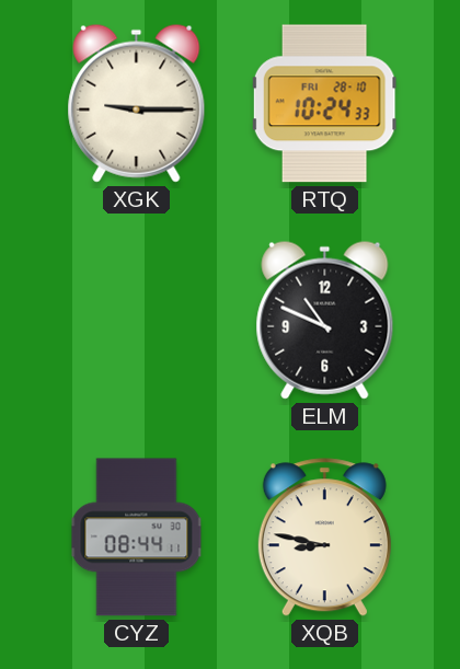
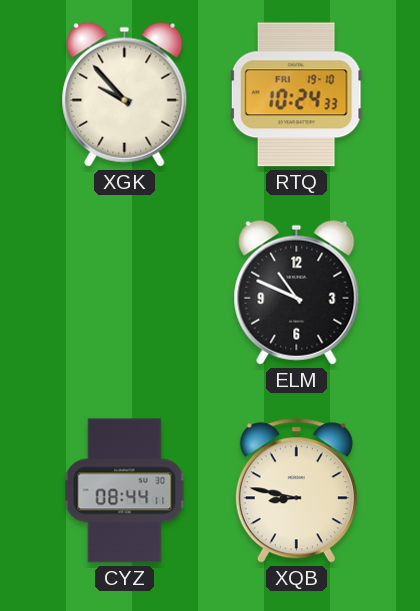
XGK: 9:15 -> 9:53
RTQ date: FRI 28-10 -> FRI 19-10
